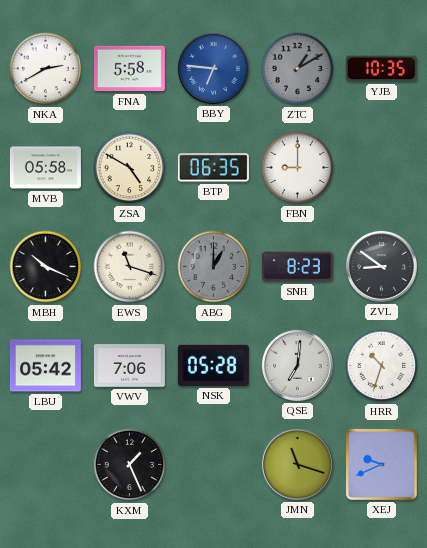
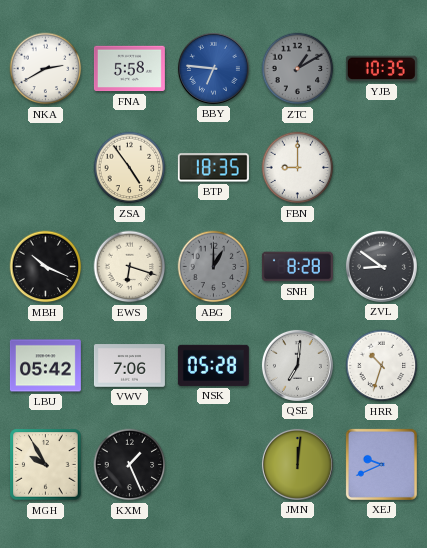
MVB: 05:58 -> none
ZSA: 4:50 -> 4:54
BTP: 06:35 -> 18:35
EWS: 11:18 -> 6:18
SNH: 8:23 -> 8:28
MGH: none -> 9:55
JMN: 11:18 -> 12:01
